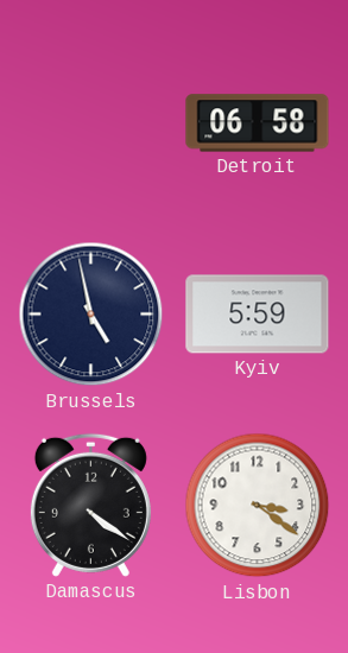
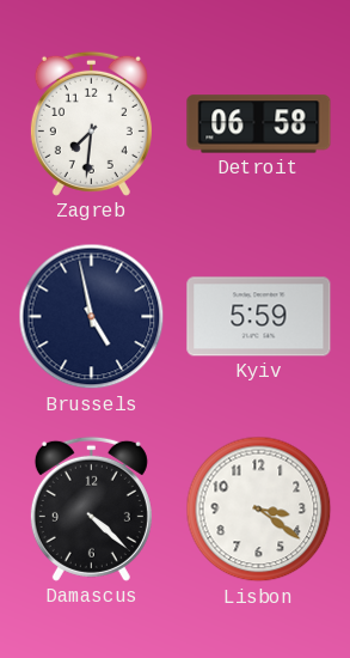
Zagreb: none -> 7:31
Damascus: 4:21 -> 4:22
